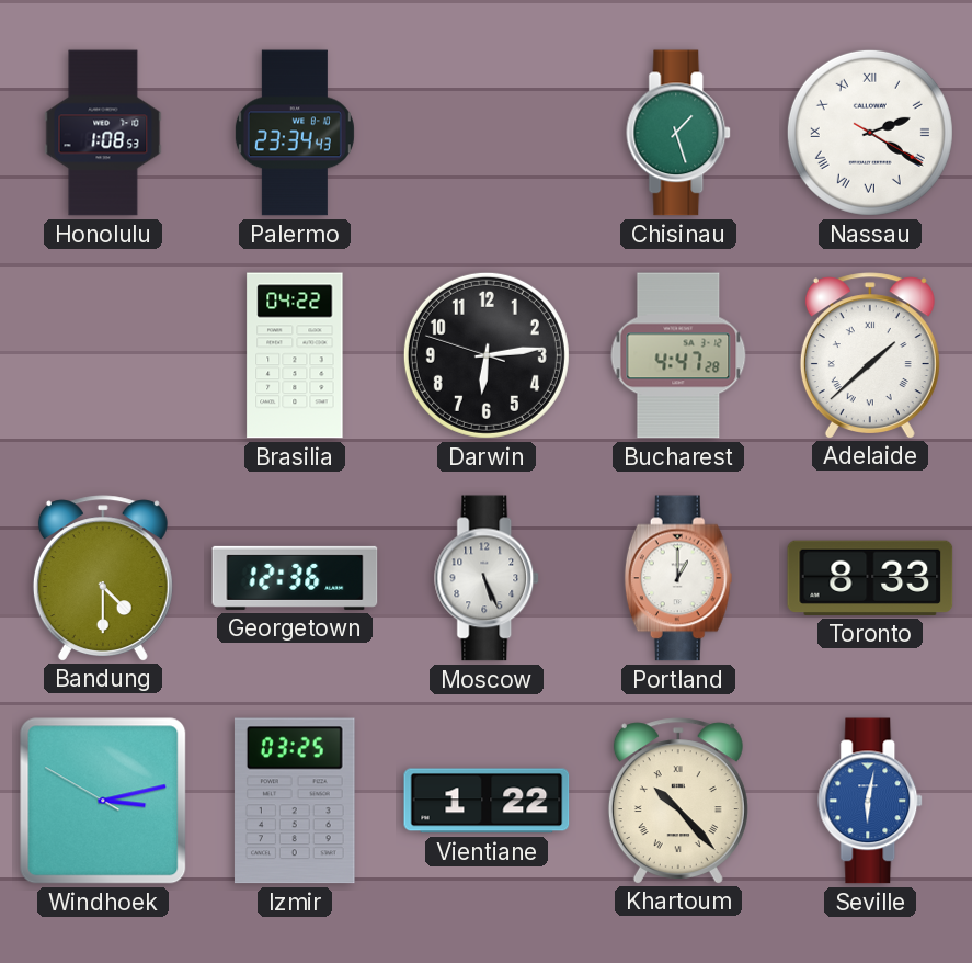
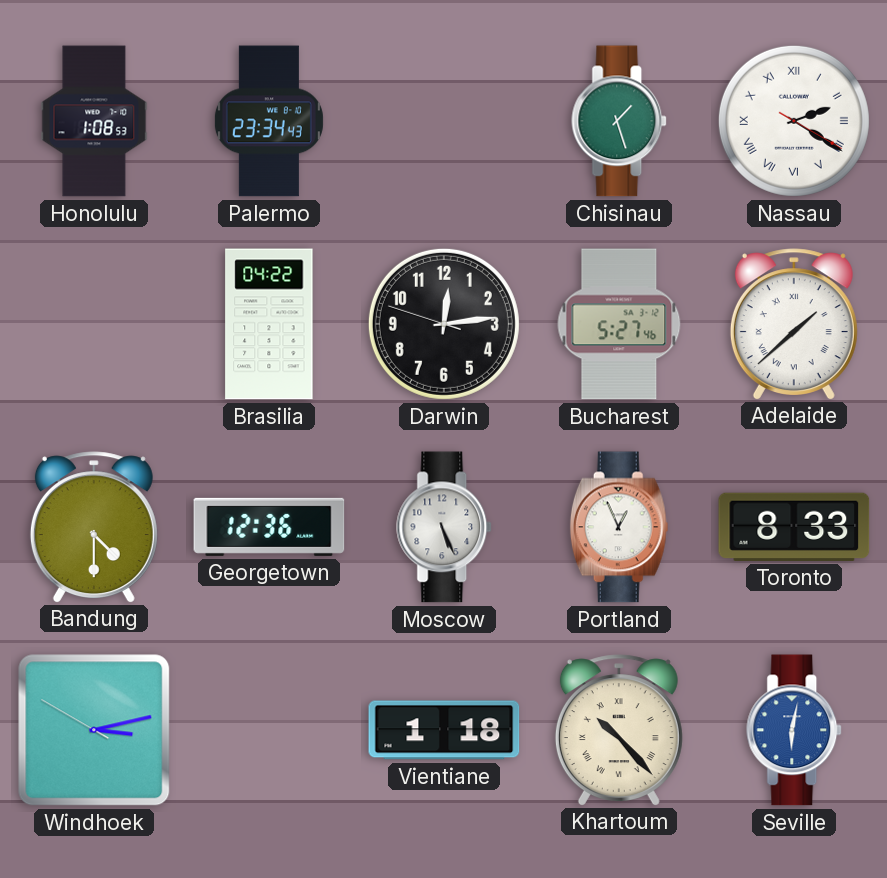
Darwin: 6:13 -> 12:13
Bucharest: 4:47 -> 5:27
Portland: 1:00 -> 12:56
Izmir: 03:25 -> none
Vientiane: 1:22 -> 1:18
